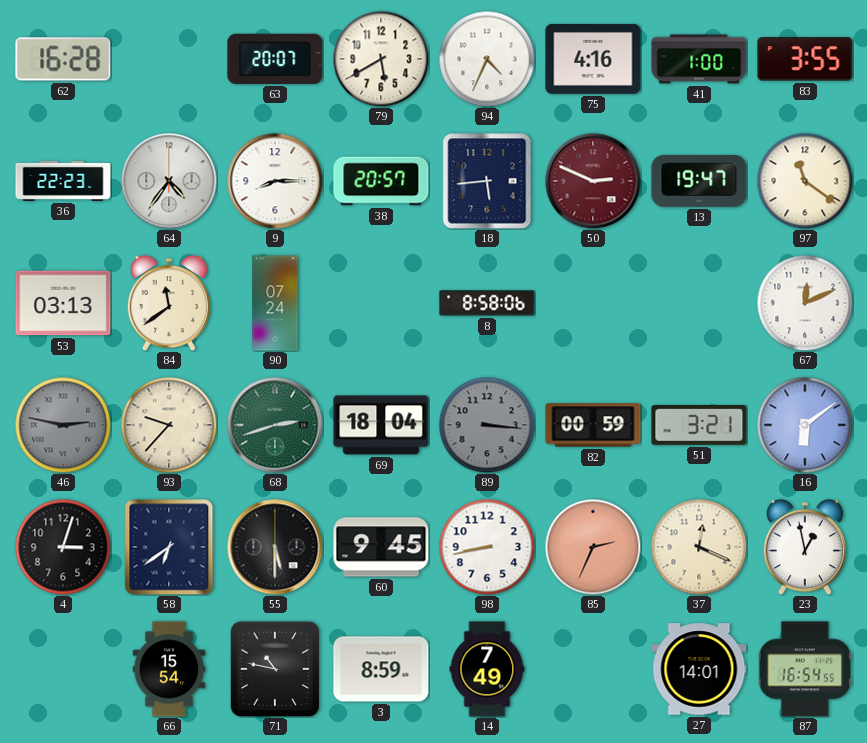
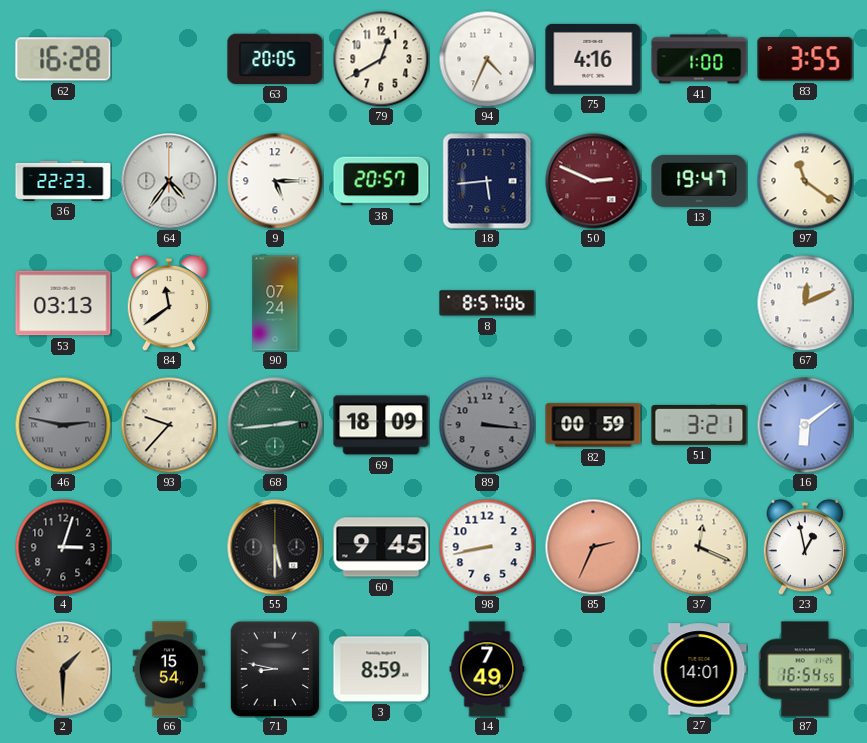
63: 20:07 -> 20:05
79: 5:40 -> 12:40
9: 8:15 -> 5:15
8: 8:58 -> 8:57
68: 2:42 -> 2:44
69: 18:04 -> 18:09
58: 6:39 -> none
2: none -> 1:30
71: 10:47 -> 8:47
